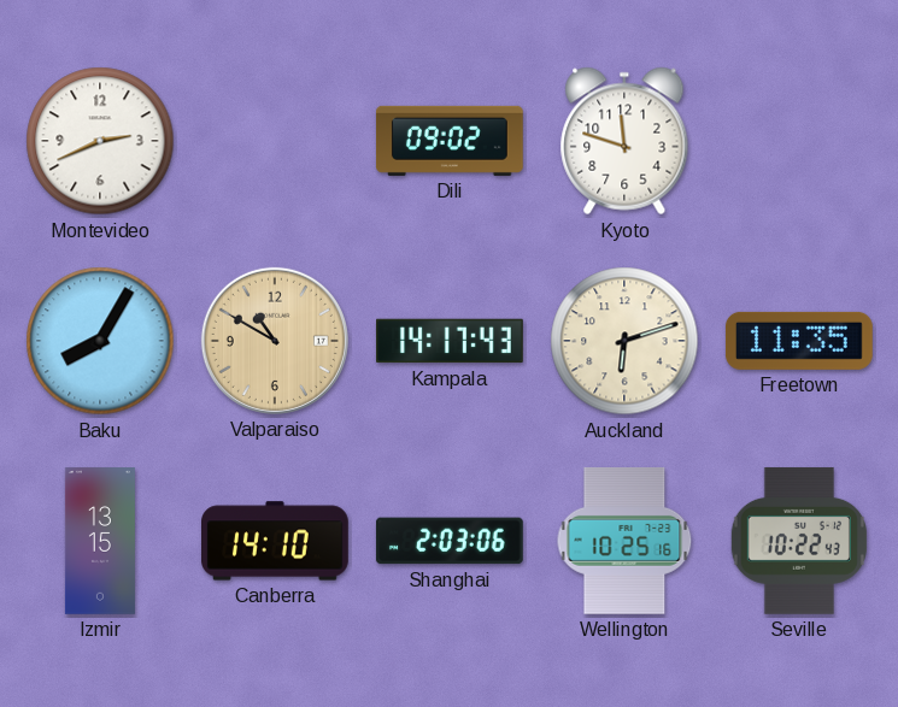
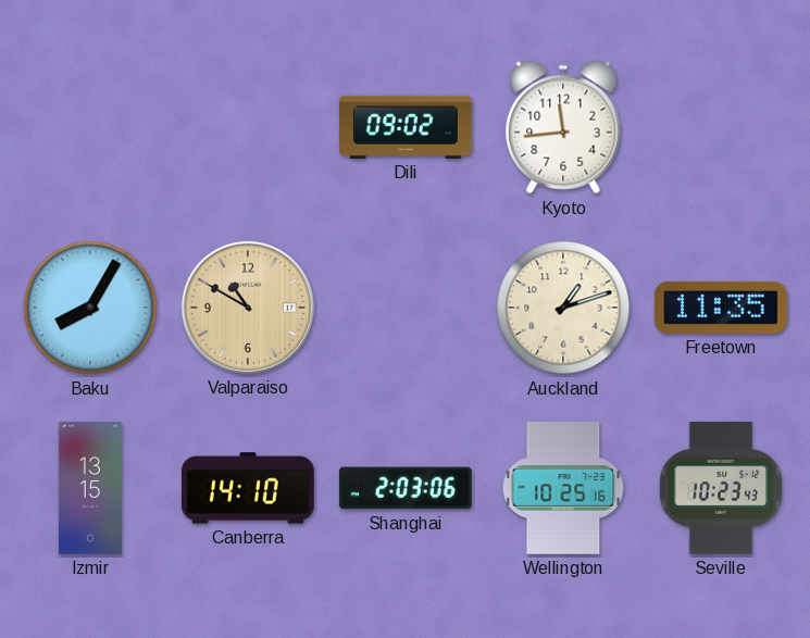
Montevideo: 2:41 -> none
Kyoto: 11:48 -> 11:44
Kampala: 14:17 -> none
Auckland: 6:12 -> 1:12
Seville: 10:22 -> 10:23
